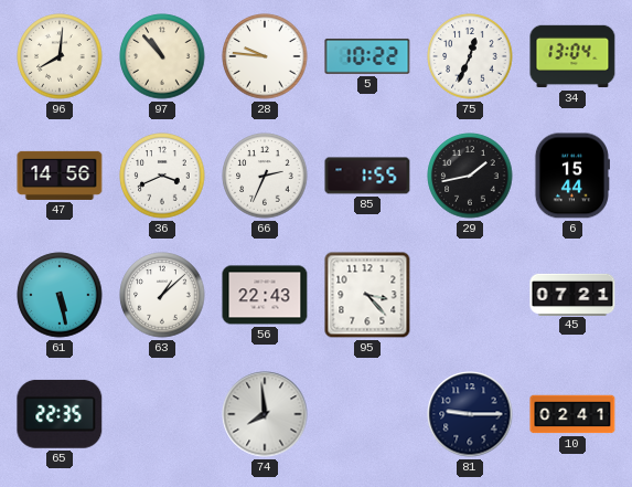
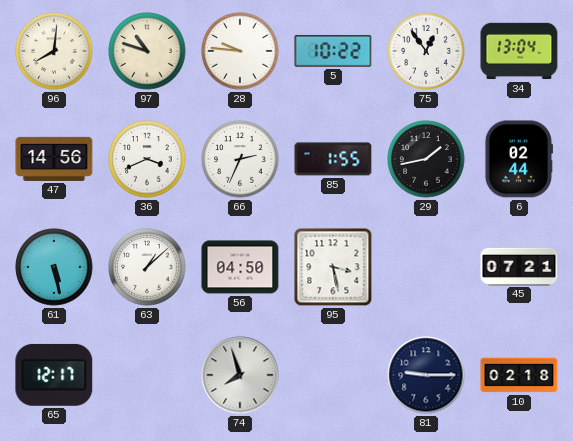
97: 10:53 -> 10:48
75: 12:34 -> 12:54
6: 15:44 -> 02:44
56: 22:43 -> 04:50
95: 3:23 -> 3:28
65: 22:35 -> 12:17
74: 7:59 -> 7:57
10: 02:41 -> 02:18
